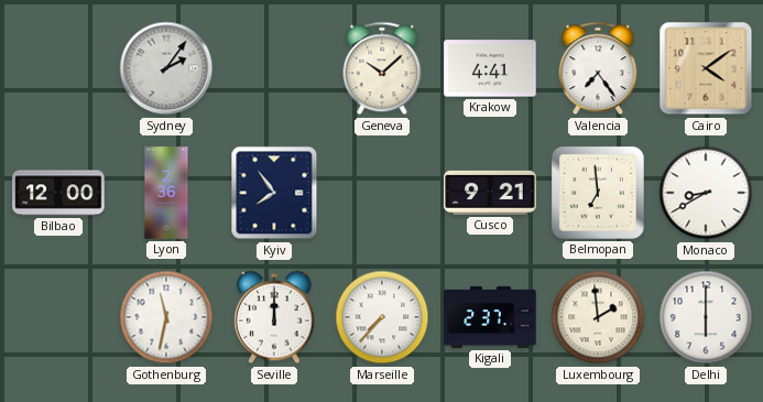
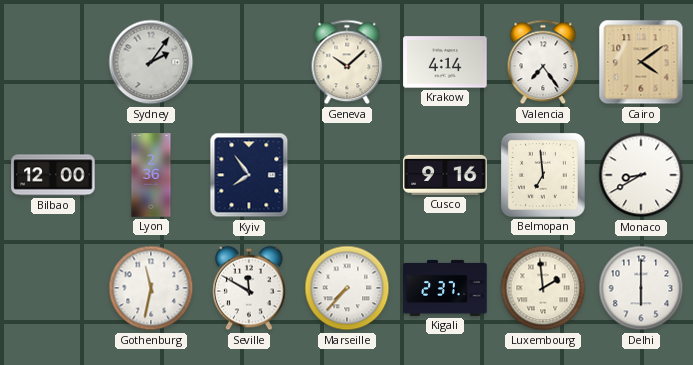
Krakow: 4:41 -> 4:14
Cusco: 9:21 -> 9:16
Seville: 12:00 -> 11:50
